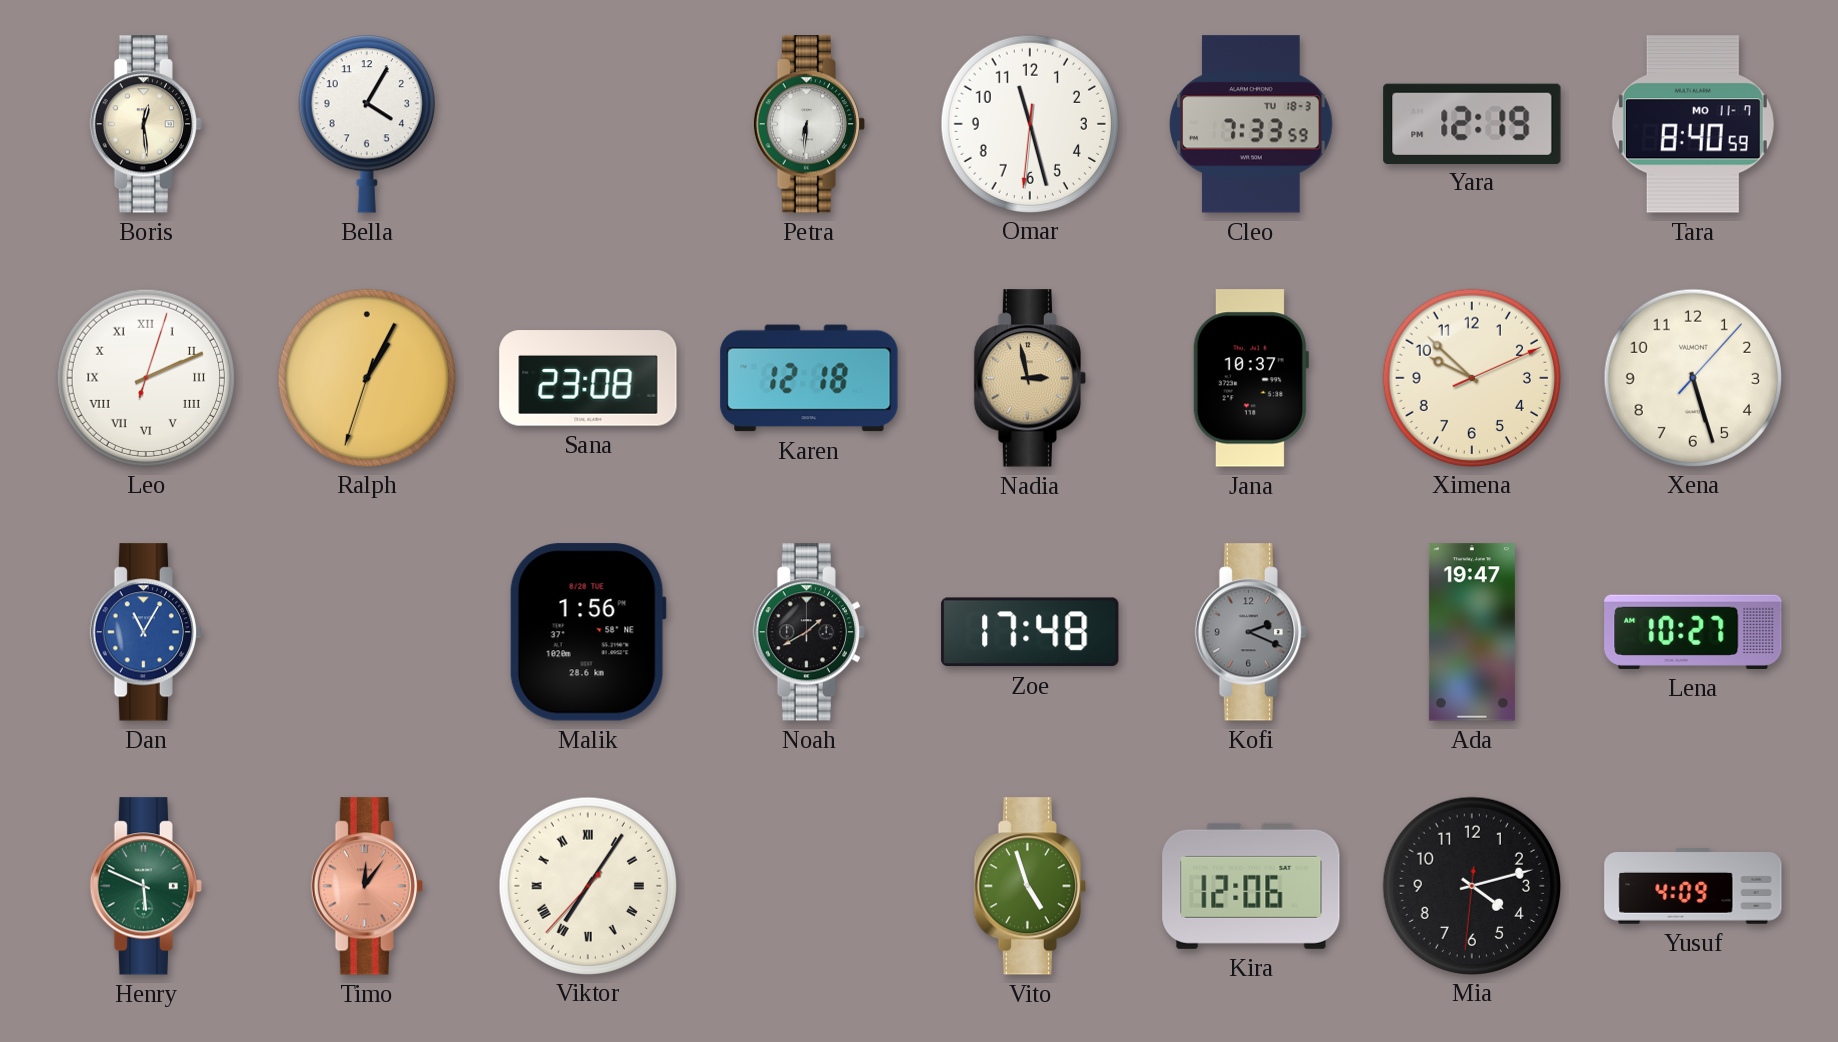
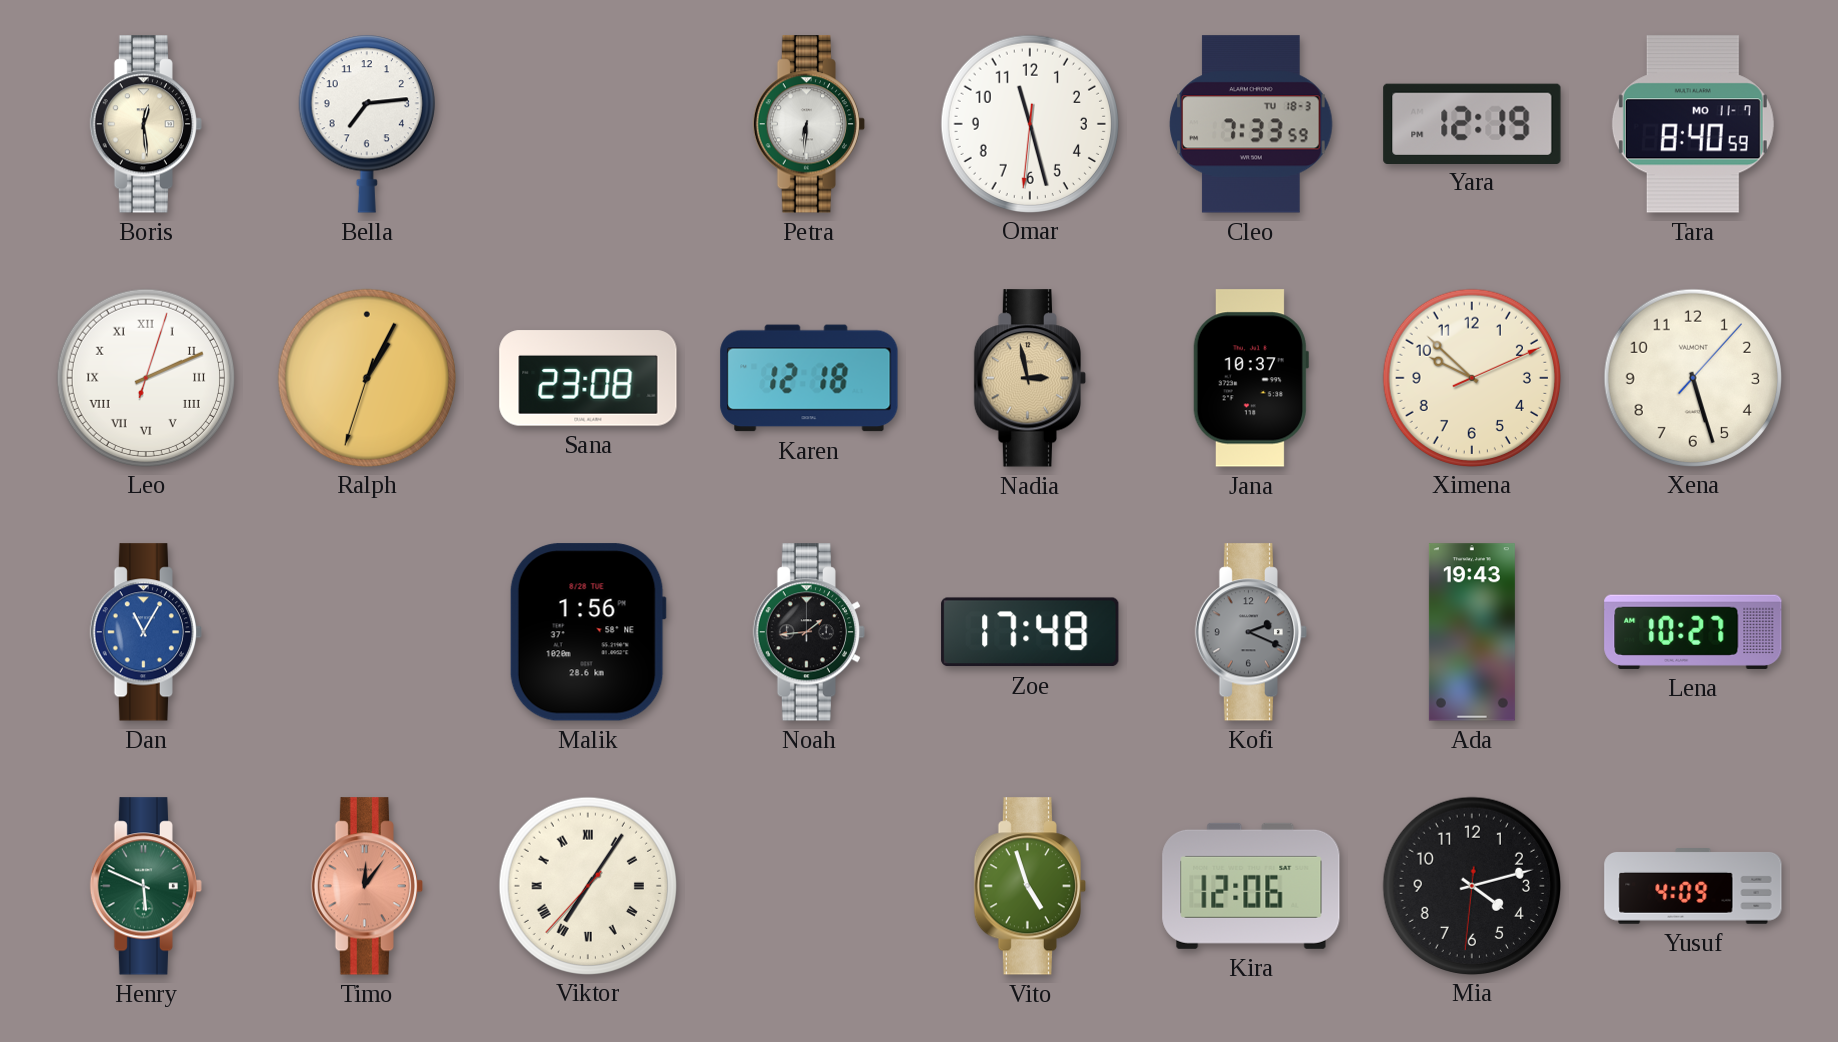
Bella: 4:05 -> 7:14
Noah: 1:40 -> 1:44
Ada: 19:47 -> 19:43
